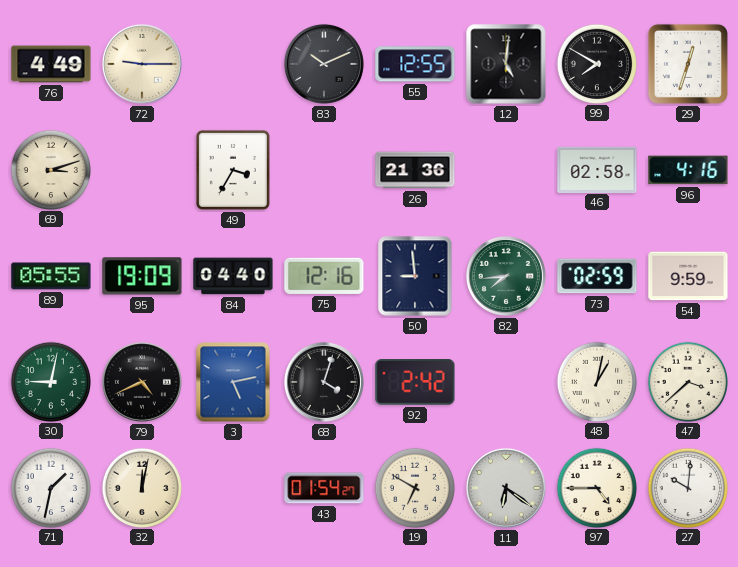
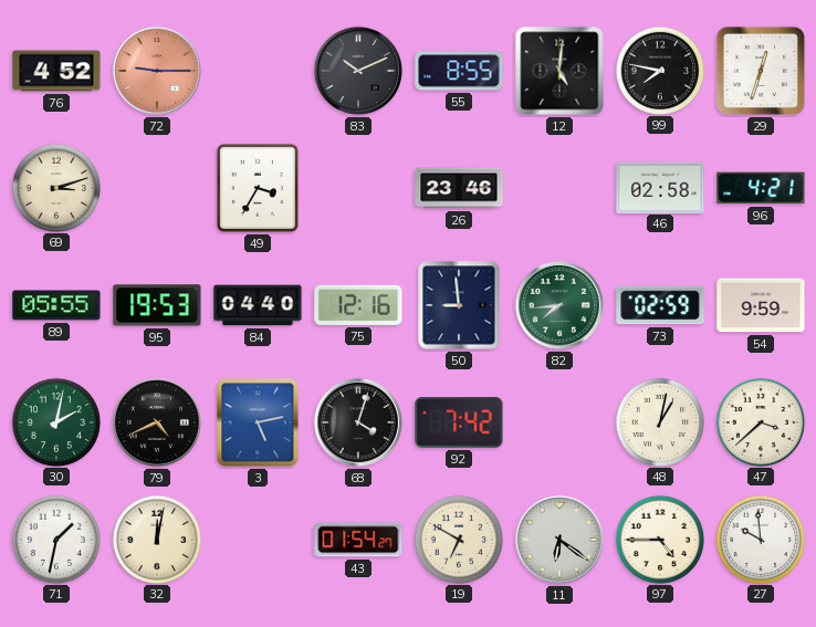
76: 4:49 -> 4:52
72 dial: cream -> salmon
55: 12:55 -> 8:55
99: 7:50 -> 7:47
26: 21:36 -> 23:46
96: 4:16 -> 4:21
95: 19:09 -> 19:53
30: 9:02 -> 2:02
92: 2:42 -> 7:42
27: 10:01 -> 9:59
